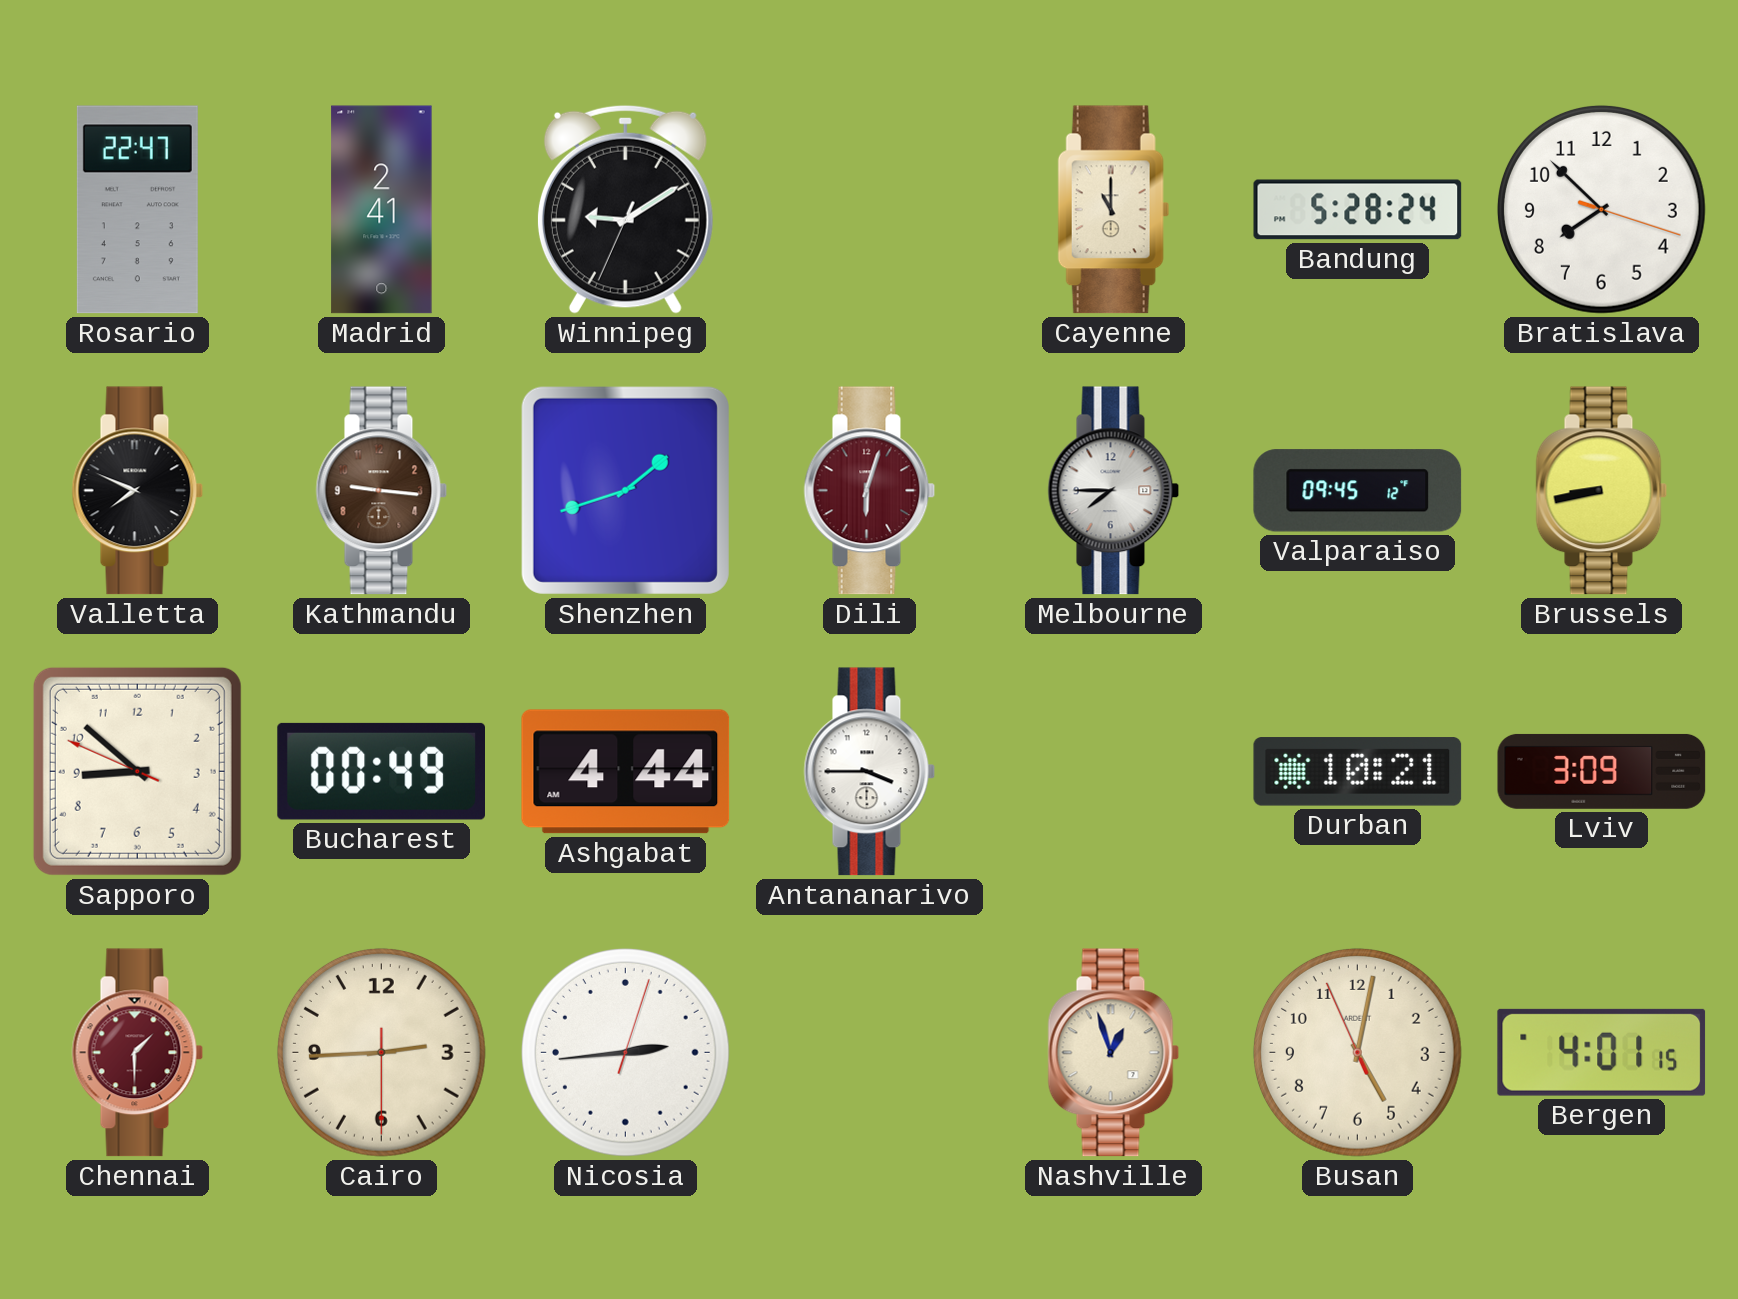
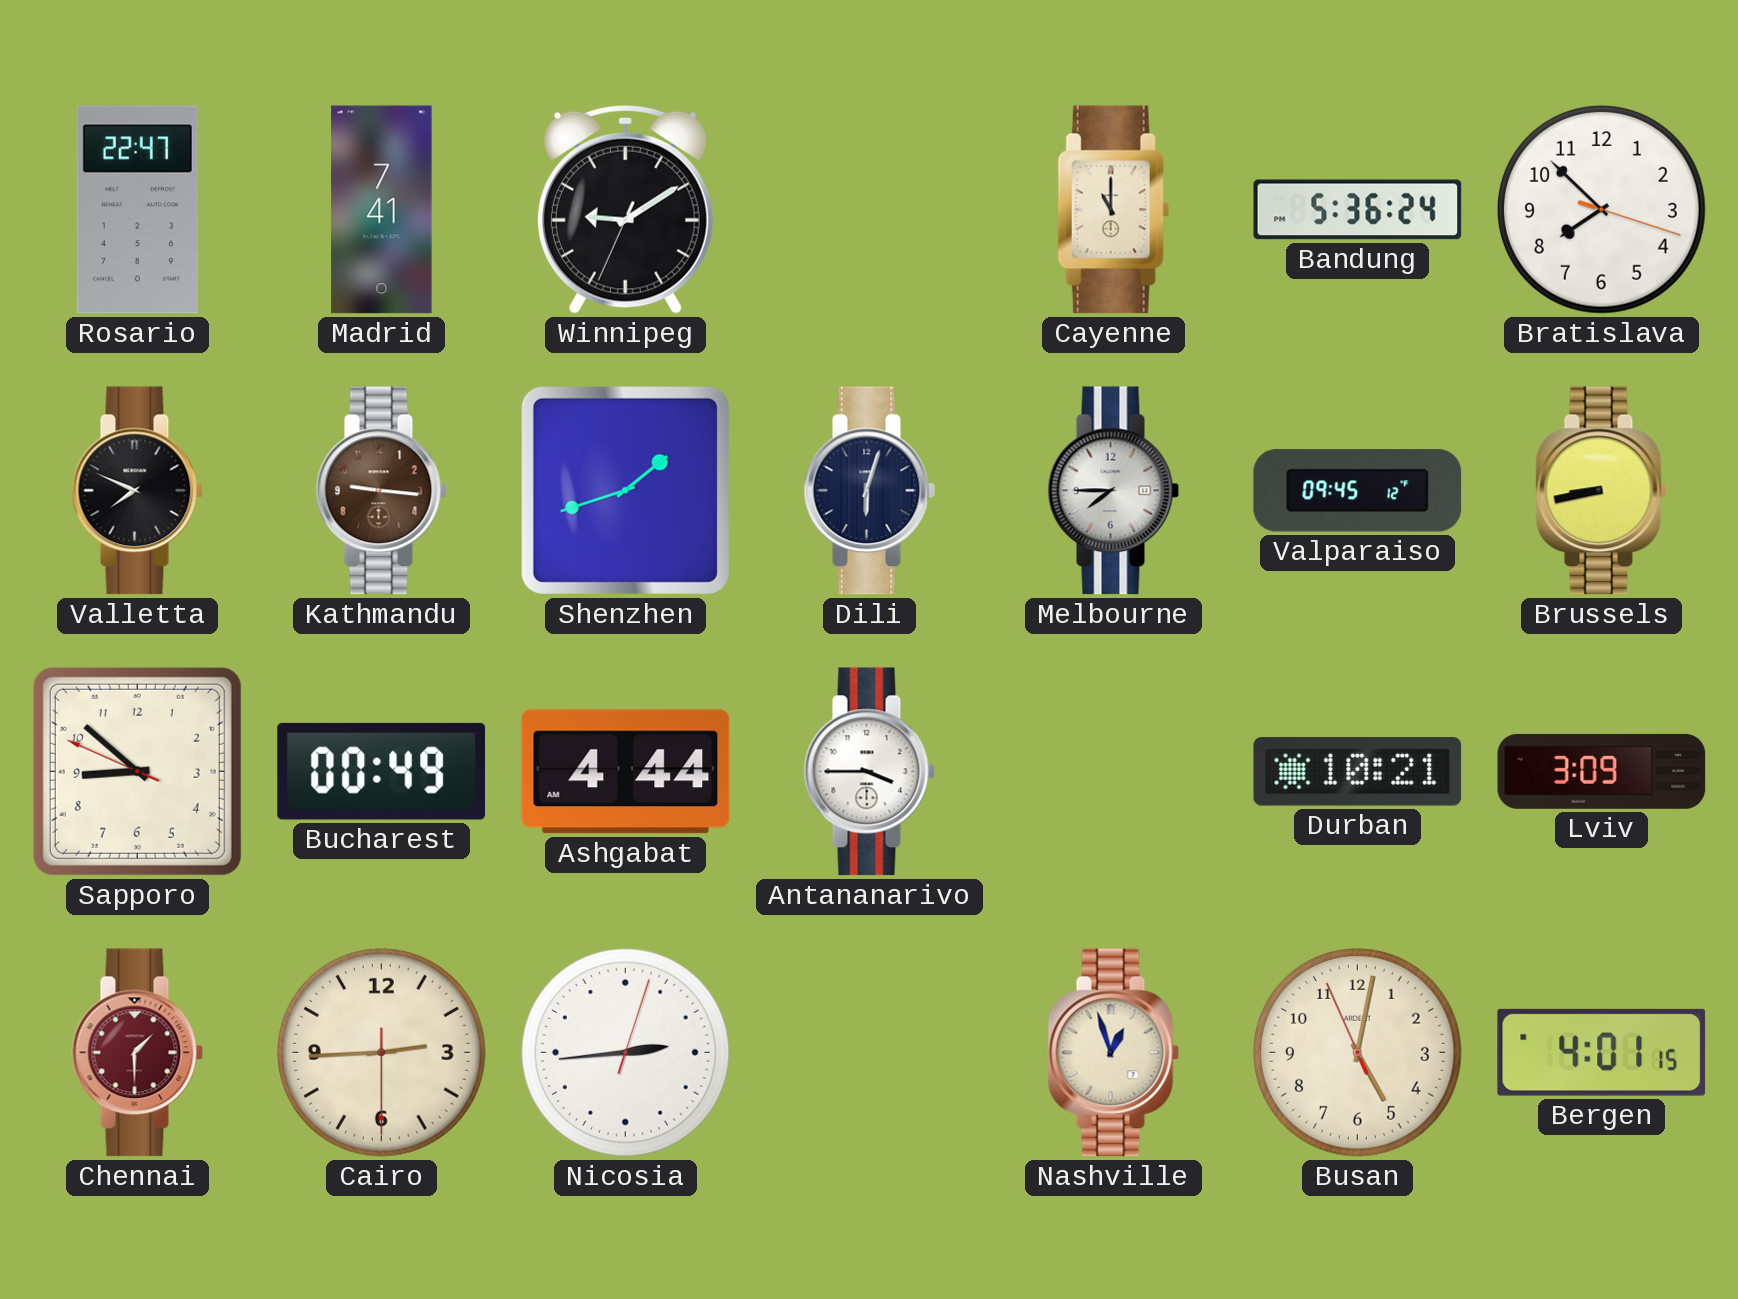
Madrid: 2:41 -> 7:41
Bandung: 5:28 -> 5:36
Dili dial: burgundy -> navy
